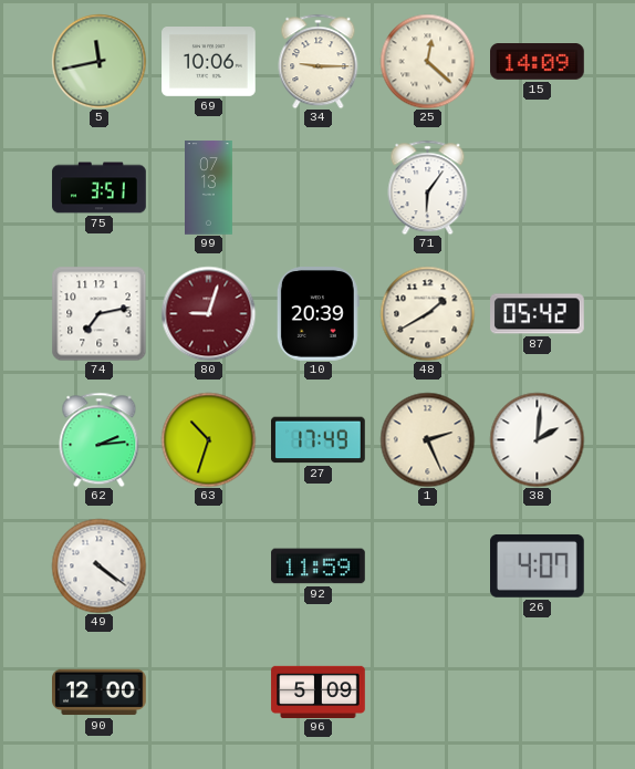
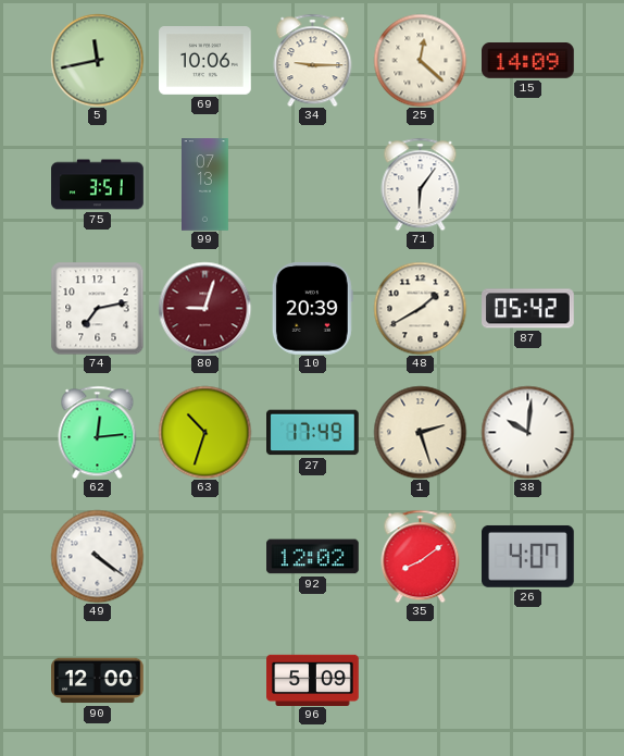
62: 2:14 -> 12:14
1: 2:26 -> 2:27
38: 2:01 -> 10:01
92: 11:59 -> 12:02
35: none -> 8:09
